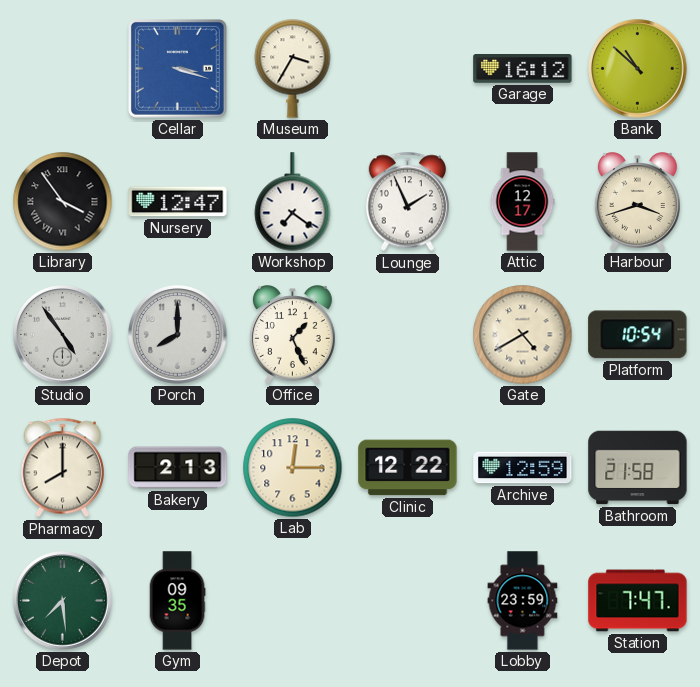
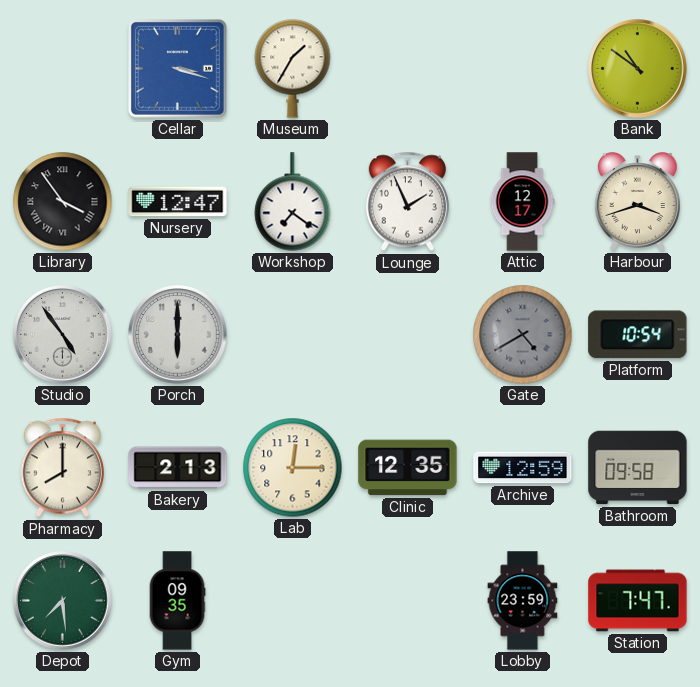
Museum: 3:35 -> 1:35
Garage: 16:12 -> none
Bank: 10:52 -> 10:51
Porch: 8:00 -> 6:00
Office: 1:26 -> none
Gate dial: cream -> grey
Clinic: 12:22 -> 12:35
Bathroom: 21:58 -> 09:58
